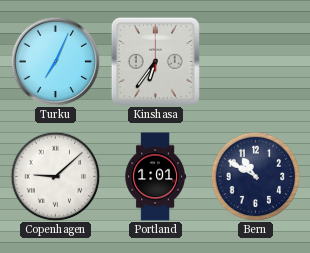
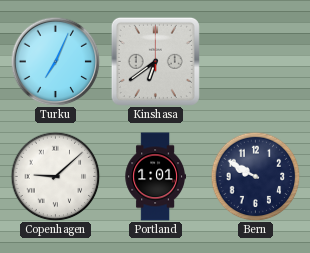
Kinshasa: 6:36 -> 6:39
Bern: 10:50 -> 9:50
